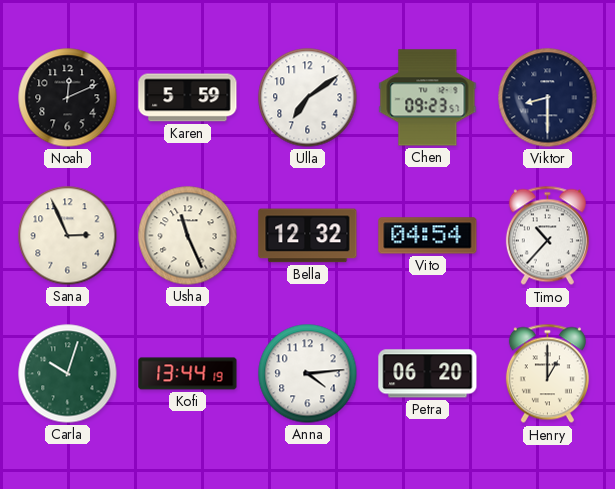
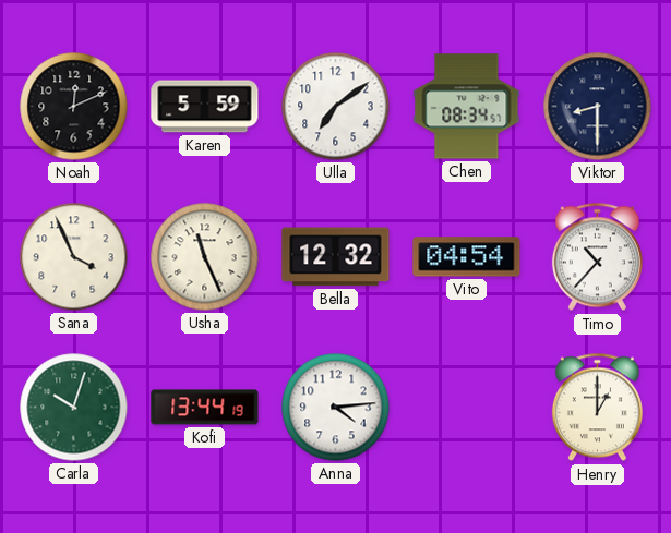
Chen: 09:23 -> 08:34
Sana: 2:56 -> 3:56
Petra: 06:20 -> none
